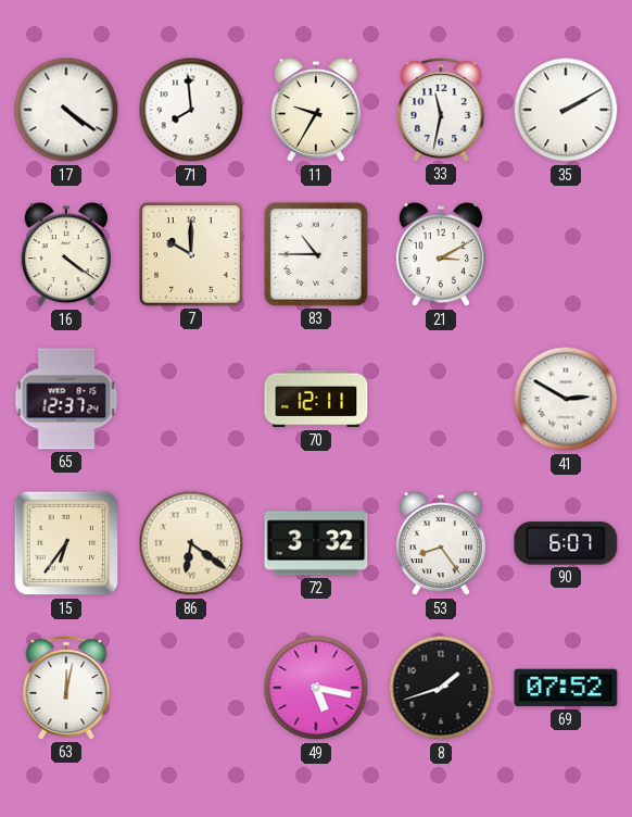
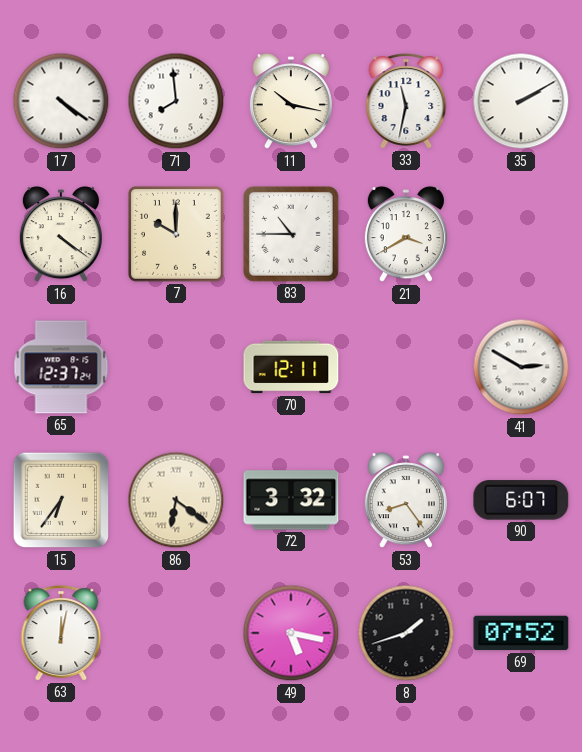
11: 9:35 -> 10:17
21: 3:10 -> 3:40
